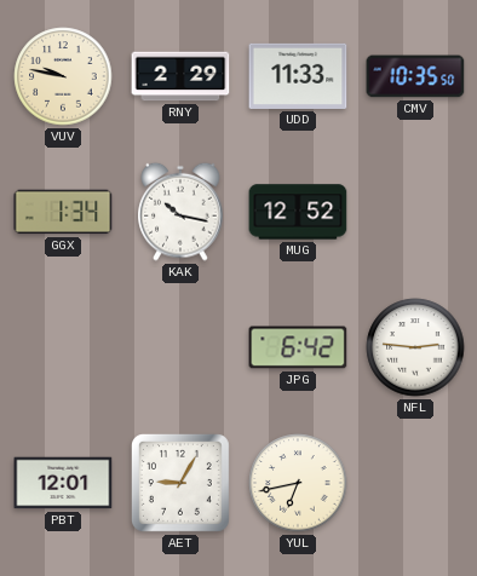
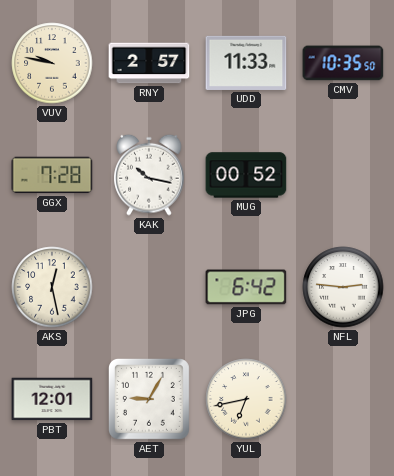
RNY: 2:29 -> 2:57
GGX: 1:34 -> 7:28
MUG: 12:52 -> 00:52
AKS: none -> 12:28
